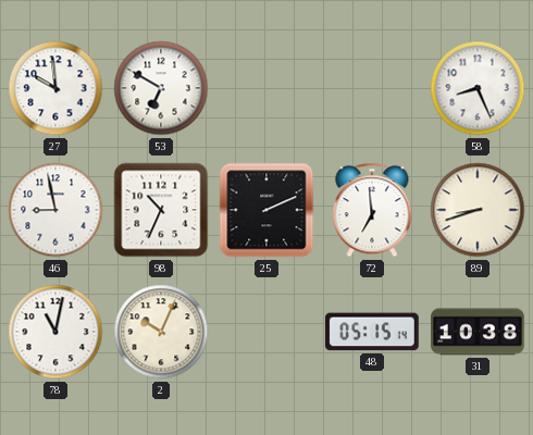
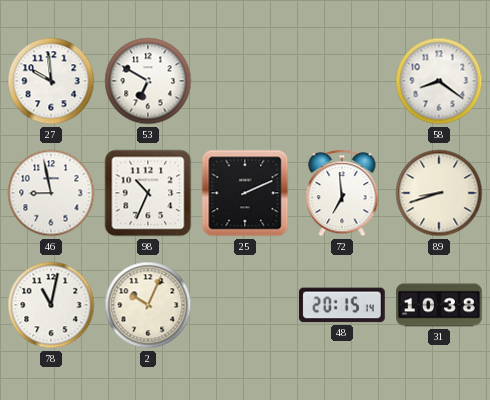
58: 8:26 -> 8:21
48: 05:15 -> 20:15
